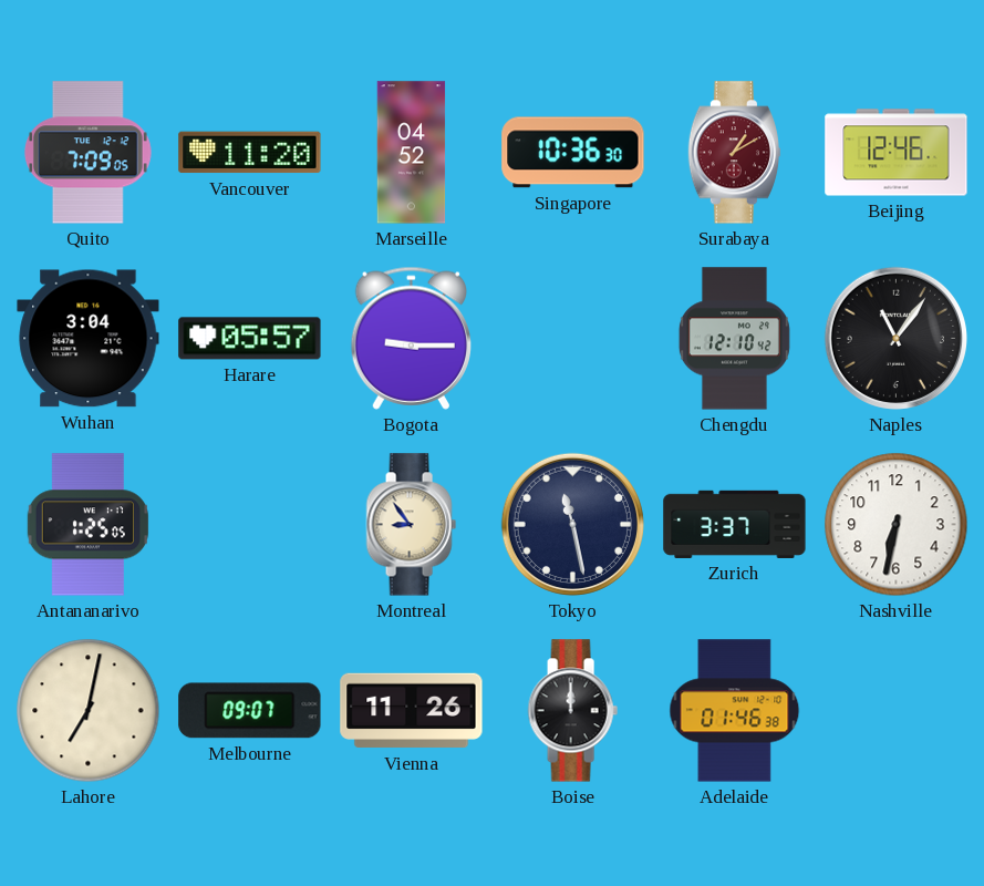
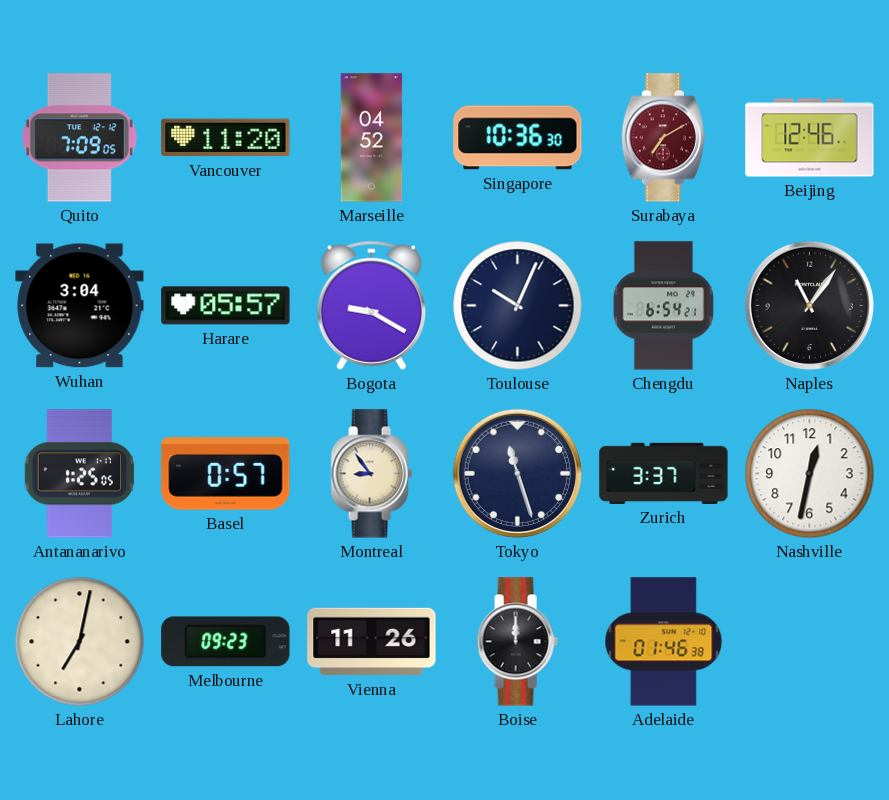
Surabaya: 1:10 -> 7:10
Bogota: 9:15 -> 9:20
Toulouse: none -> 10:04
Chengdu: 12:10 -> 6:54
Basel: none -> 0:57
Tokyo: 11:28 -> 11:27
Nashville: 6:32 -> 12:32
Melbourne: 09:07 -> 09:23
